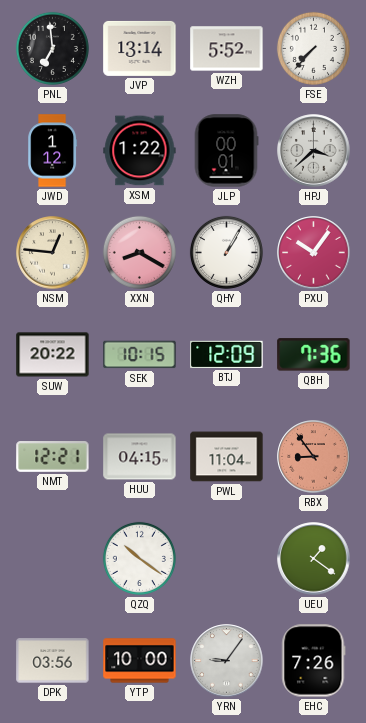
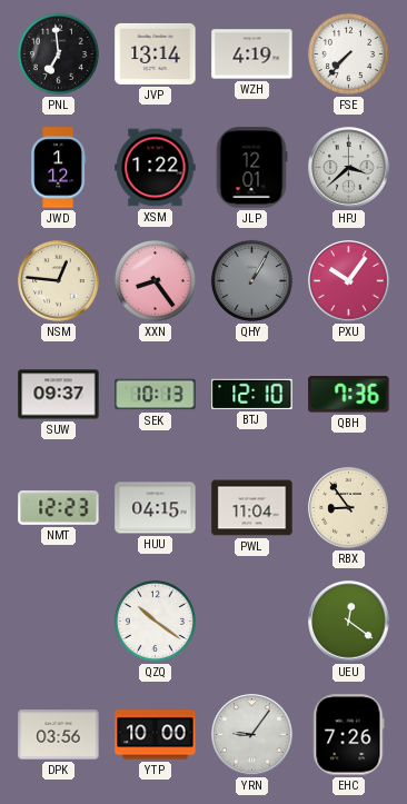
WZH: 5:52 -> 4:19
JLP: 00:01 -> 12:01
XXN: 8:20 -> 8:24
QHY dial: white -> grey
SUW: 20:22 -> 09:37
SEK: 10:15 -> 10:13
BTJ: 12:09 -> 12:10
NMT: 12:21 -> 12:23
RBX dial: salmon -> cream
UEU: 1:21 -> 12:21
